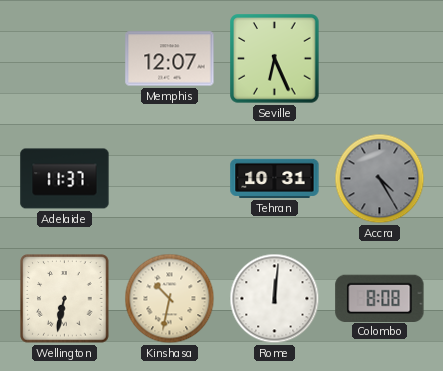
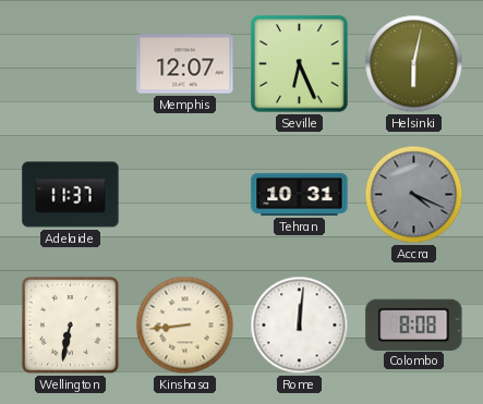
Helsinki: none -> 6:02
Accra: 4:25 -> 4:19
Kinshasa: 10:32 -> 8:44
